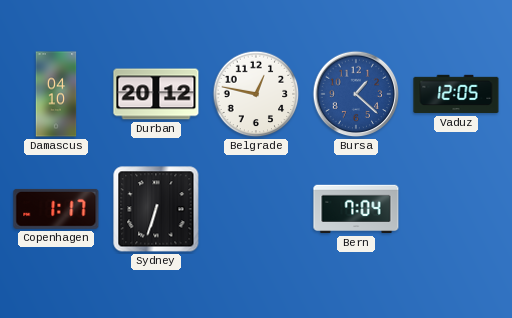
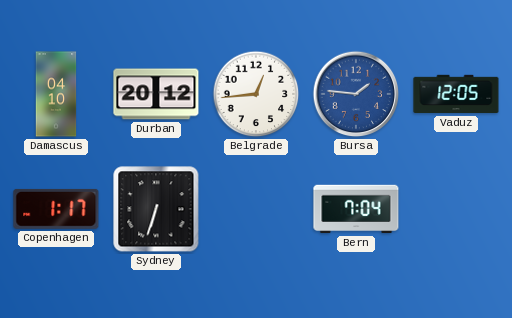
Belgrade: 12:47 -> 12:44
Bursa: 1:22 -> 1:46
